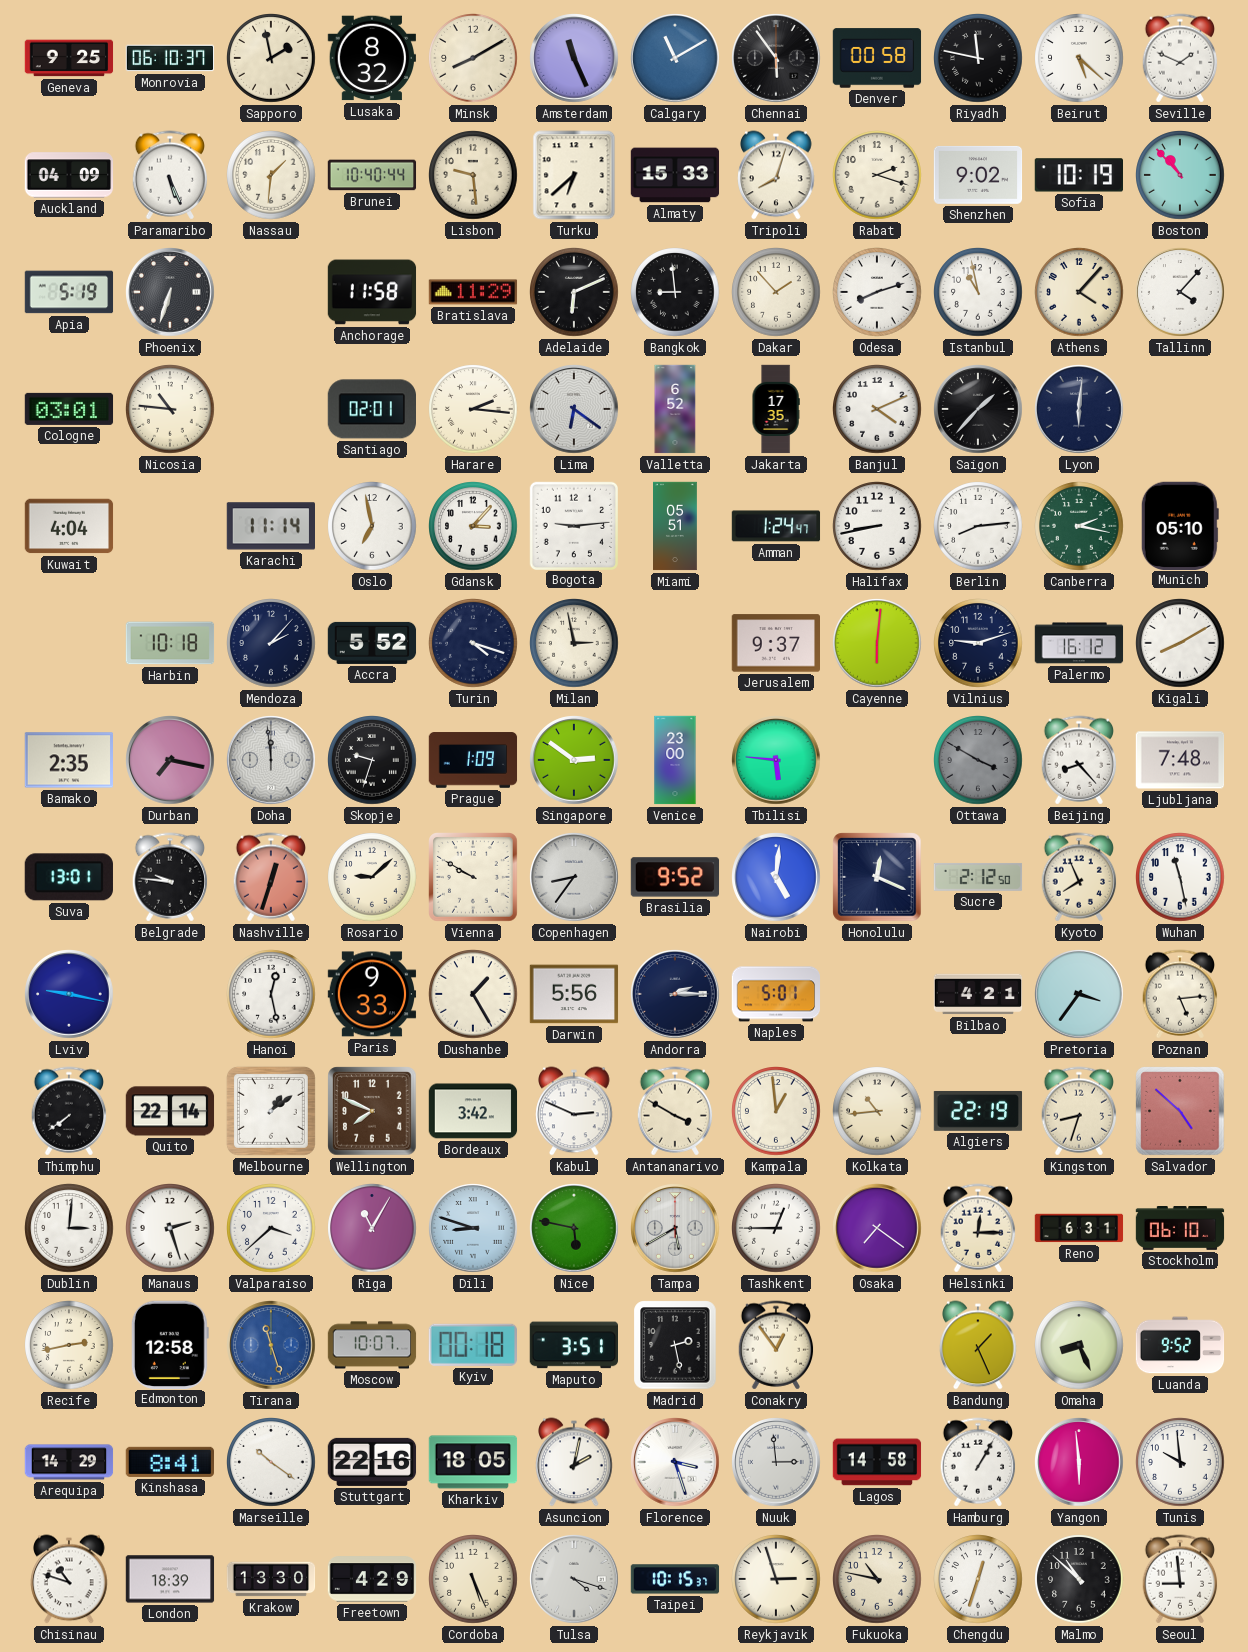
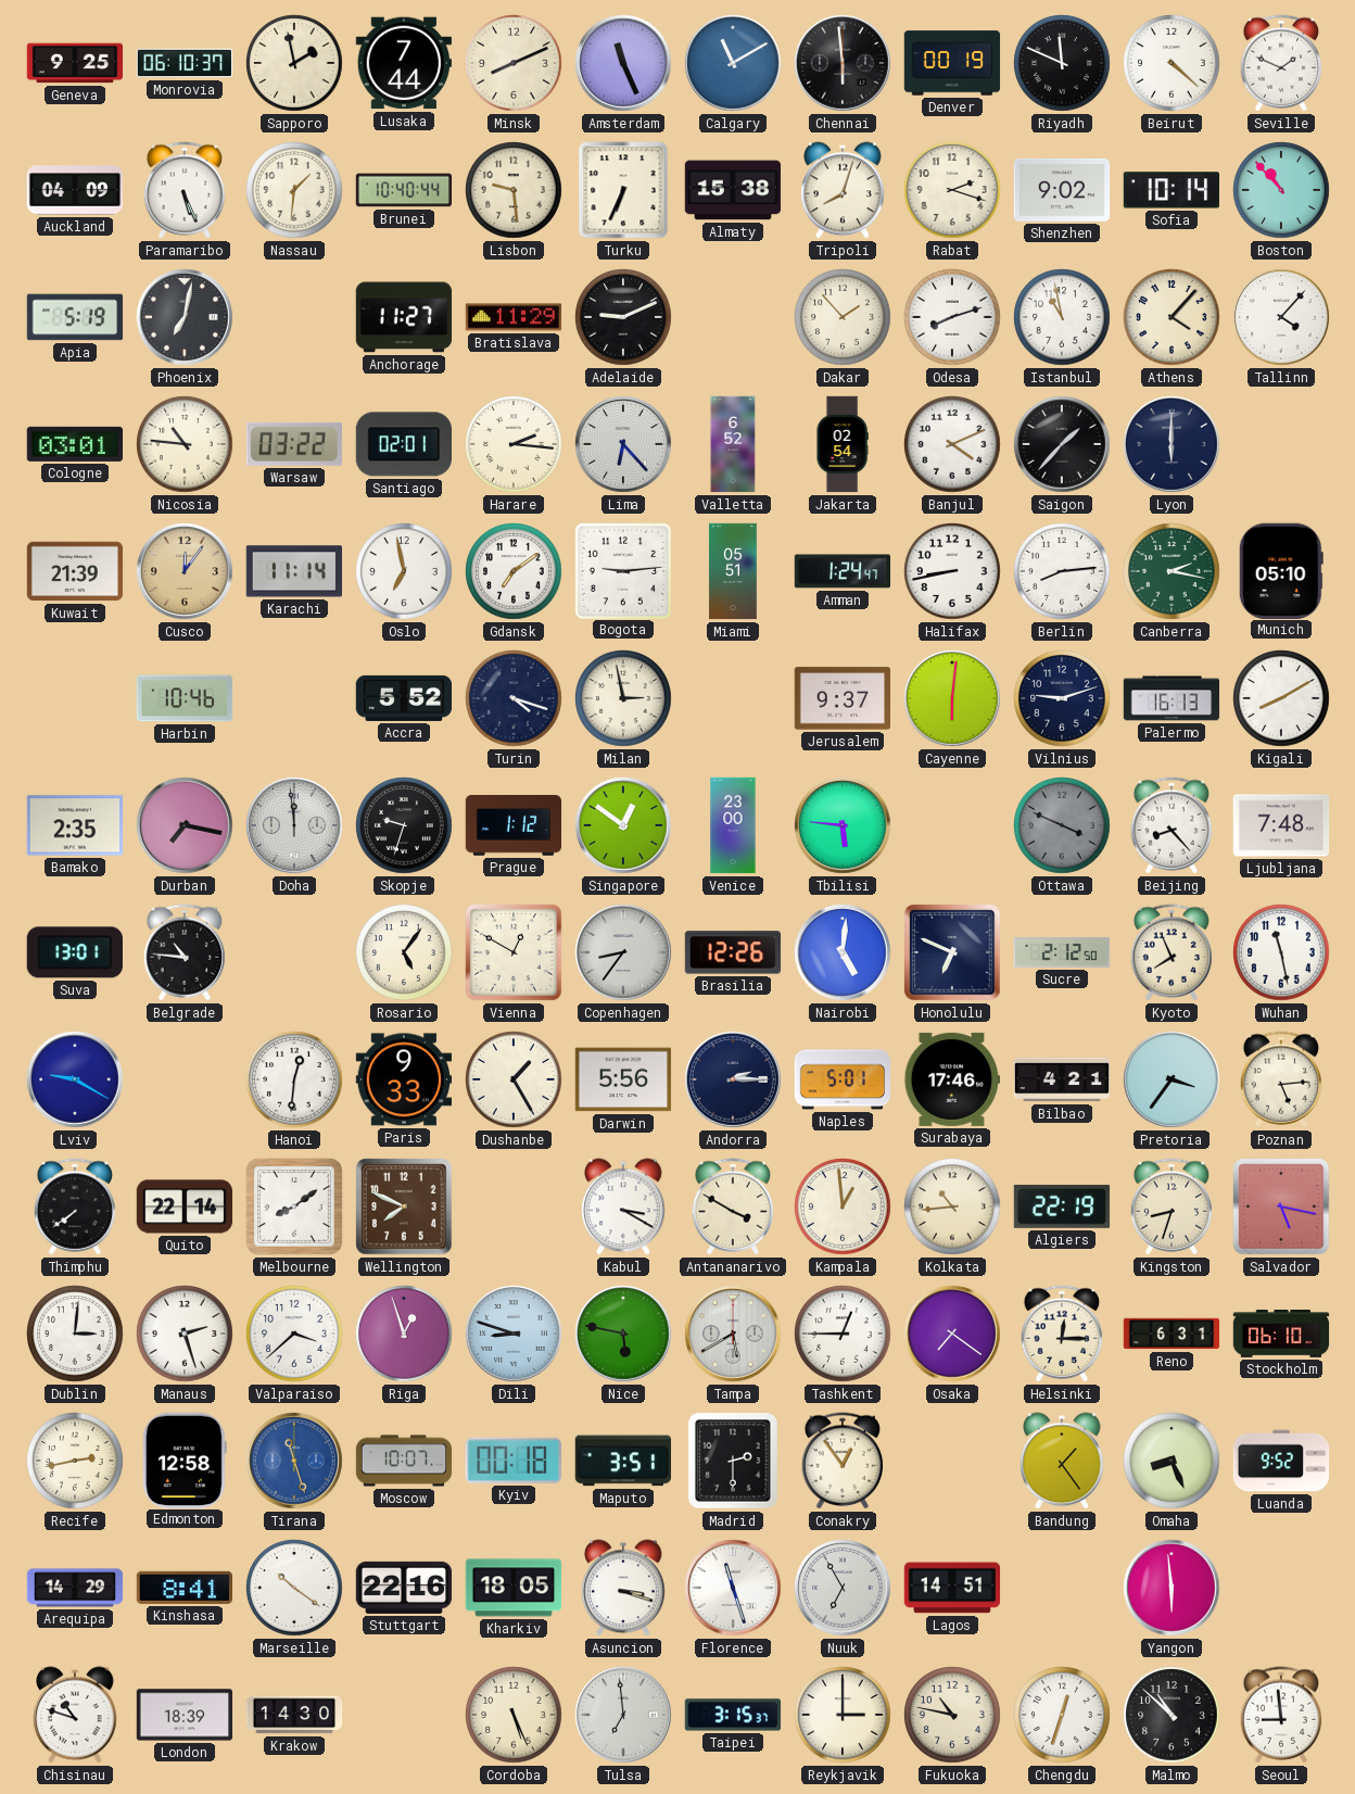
Lusaka: 8:32 -> 7:44
Minsk: 8:10 -> 8:11
Chennai: 5:54 -> 5:59
Denver: 00:58 -> 00:19
Riyadh: 11:47 -> 11:49
Beirut: 5:22 -> 4:22
Turku: 6:38 -> 6:34
Almaty: 15:33 -> 15:38
Sofia: 10:19 -> 10:14
Phoenix: 6:33 -> 7:02
Anchorage: 11:58 -> 11:27
Adelaide: 6:11 -> 9:11
Bangkok: 8:59 -> none
Warsaw: none -> 03:22
Lima: 6:21 -> 6:23
Jakarta: 17:35 -> 02:54
Lyon: 6:01 -> 6:00
Kuwait: 4:04 -> 21:39
Cusco: none -> 12:06
Gdansk: 3:07 -> 7:09
Harbin: 10:18 -> 10:46
Mendoza: 2:07 -> none
Palermo: 16:12 -> 16:13
Prague: 1:09 -> 1:12
Singapore: 2:51 -> 12:51
Ottawa: 3:50 -> 3:49
Belgrade: 9:46 -> 10:46
Nashville: 12:33 -> none
Rosario: 9:08 -> 5:06
Vienna: 9:50 -> 12:50
Brasilia: 9:52 -> 12:26
Honolulu: 12:19 -> 6:49
Lviv: 9:17 -> 9:20
Hanoi: 12:28 -> 12:31
Surabaya: none -> 17:46
Melbourne: 1:09 -> 8:09
Bordeaux: 3:42 -> none
Kabul: 2:49 -> 3:20
Salvador: 4:52 -> 5:17
Riga: 11:05 -> 12:57
Madrid: 2:28 -> 2:30
Bandung: 1:26 -> 1:24
Asuncion: 2:02 -> 3:18
Florence: 3:27 -> 11:27
Nuuk: 2:59 -> 6:55
Lagos: 14:58 -> 14:51
Hamburg: 1:05 -> none
Tunis: 9:59 -> none
Krakow: 13:30 -> 14:30
Freetown: 4:29 -> none
Tulsa: 4:18 -> 6:59
Taipei: 10:15 -> 3:15
Reykjavik: 2:57 -> 3:00
